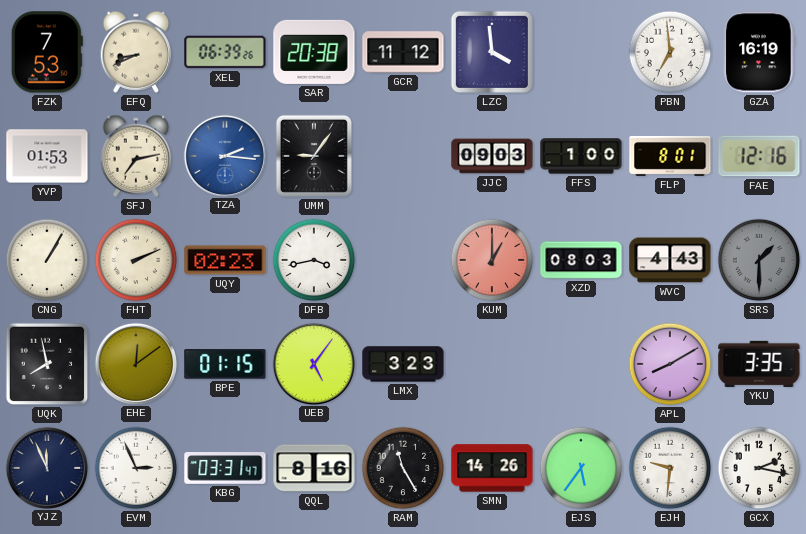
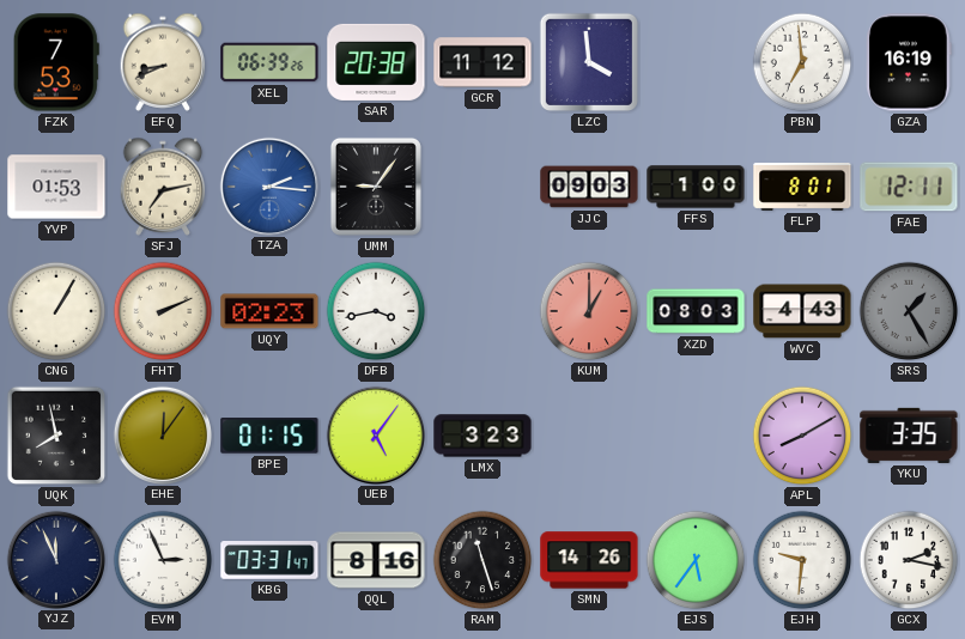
FAE: 12:16 -> 12:11
SRS: 1:30 -> 1:25
EHE: 12:09 -> 12:06
RAM: 11:25 -> 11:27
